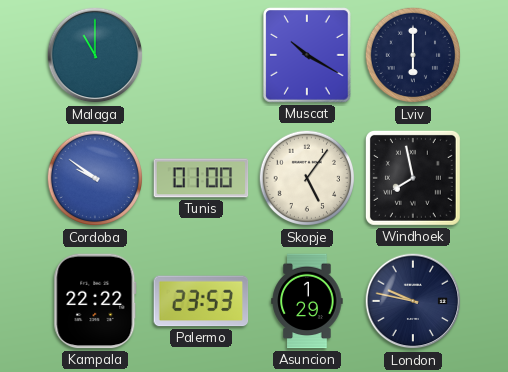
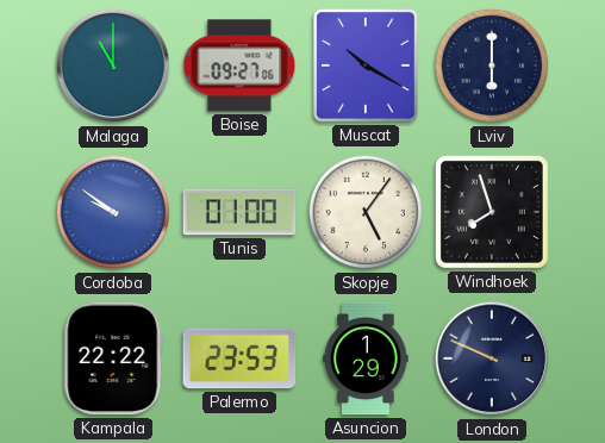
Boise: none -> 09:27
Windhoek: 7:58 -> 7:57
London: 9:47 -> 9:49
